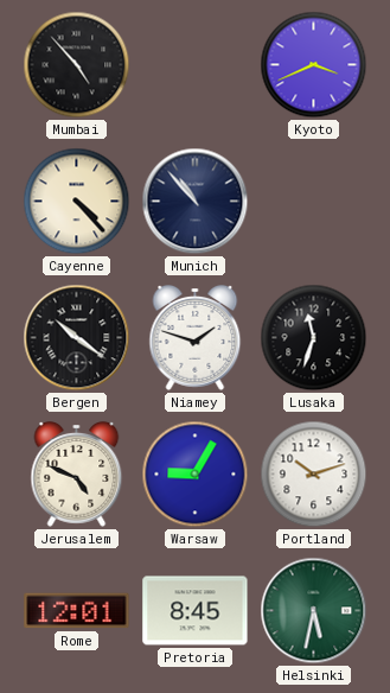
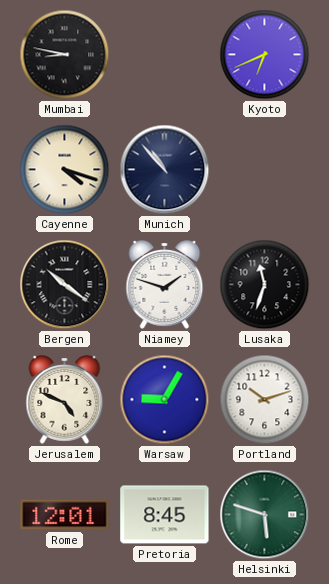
Mumbai: 4:53 -> 8:47
Kyoto: 3:41 -> 6:41
Cayenne: 4:23 -> 4:18
Helsinki: 5:32 -> 5:48
